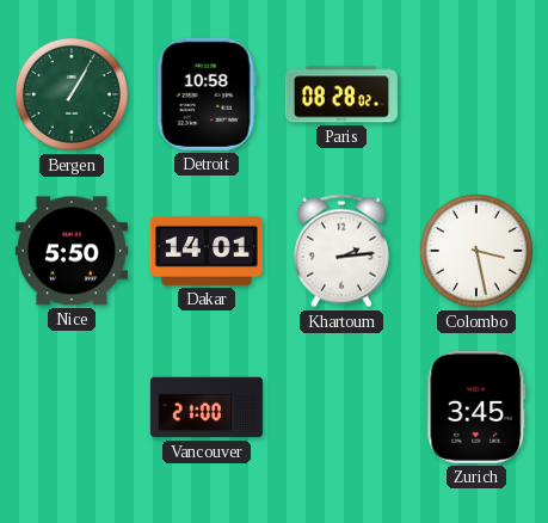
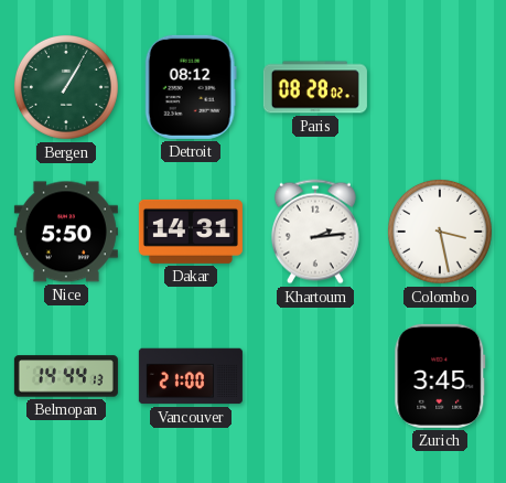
Detroit: 10:58 -> 08:12
Dakar: 14:01 -> 14:31
Belmopan: none -> 14:44
